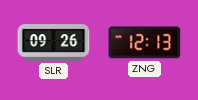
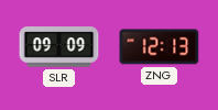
SLR: 09:26 -> 09:09
